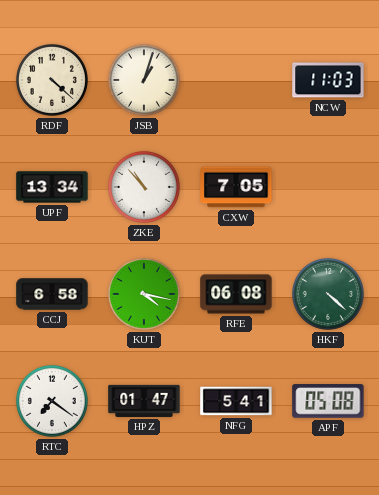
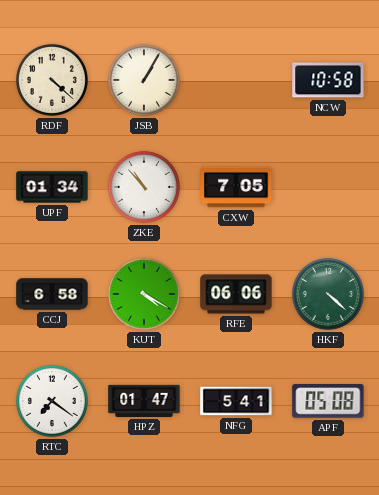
JSB: 1:03 -> 1:05
NCW: 11:03 -> 10:58
UPF: 13:34 -> 01:34
KUT: 4:17 -> 4:20
RFE: 06:08 -> 06:06
